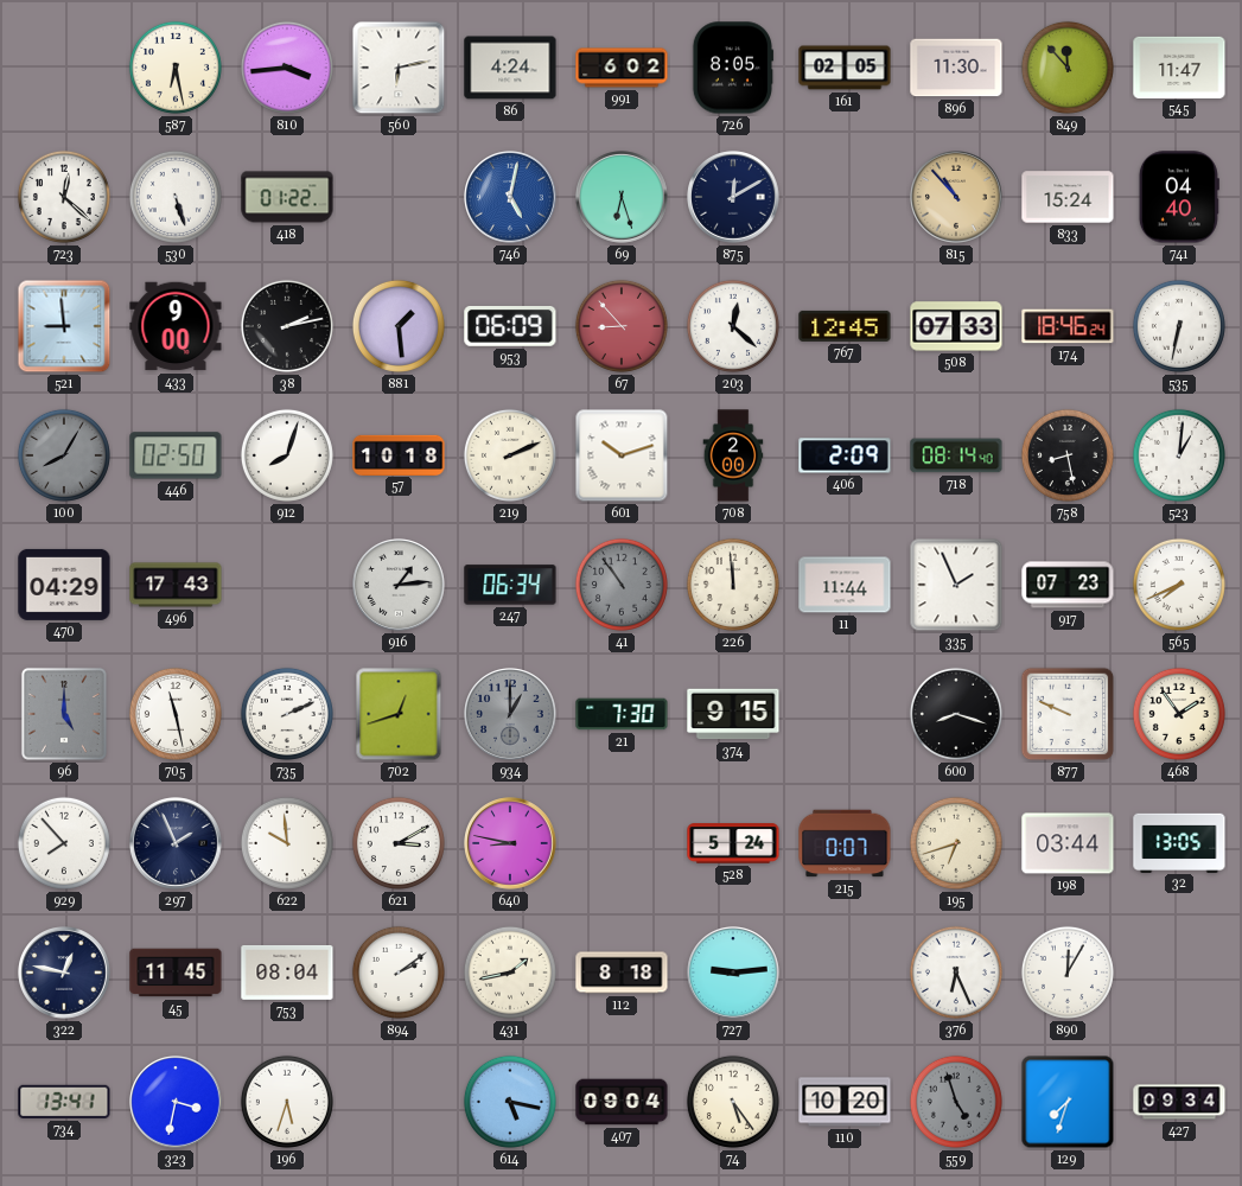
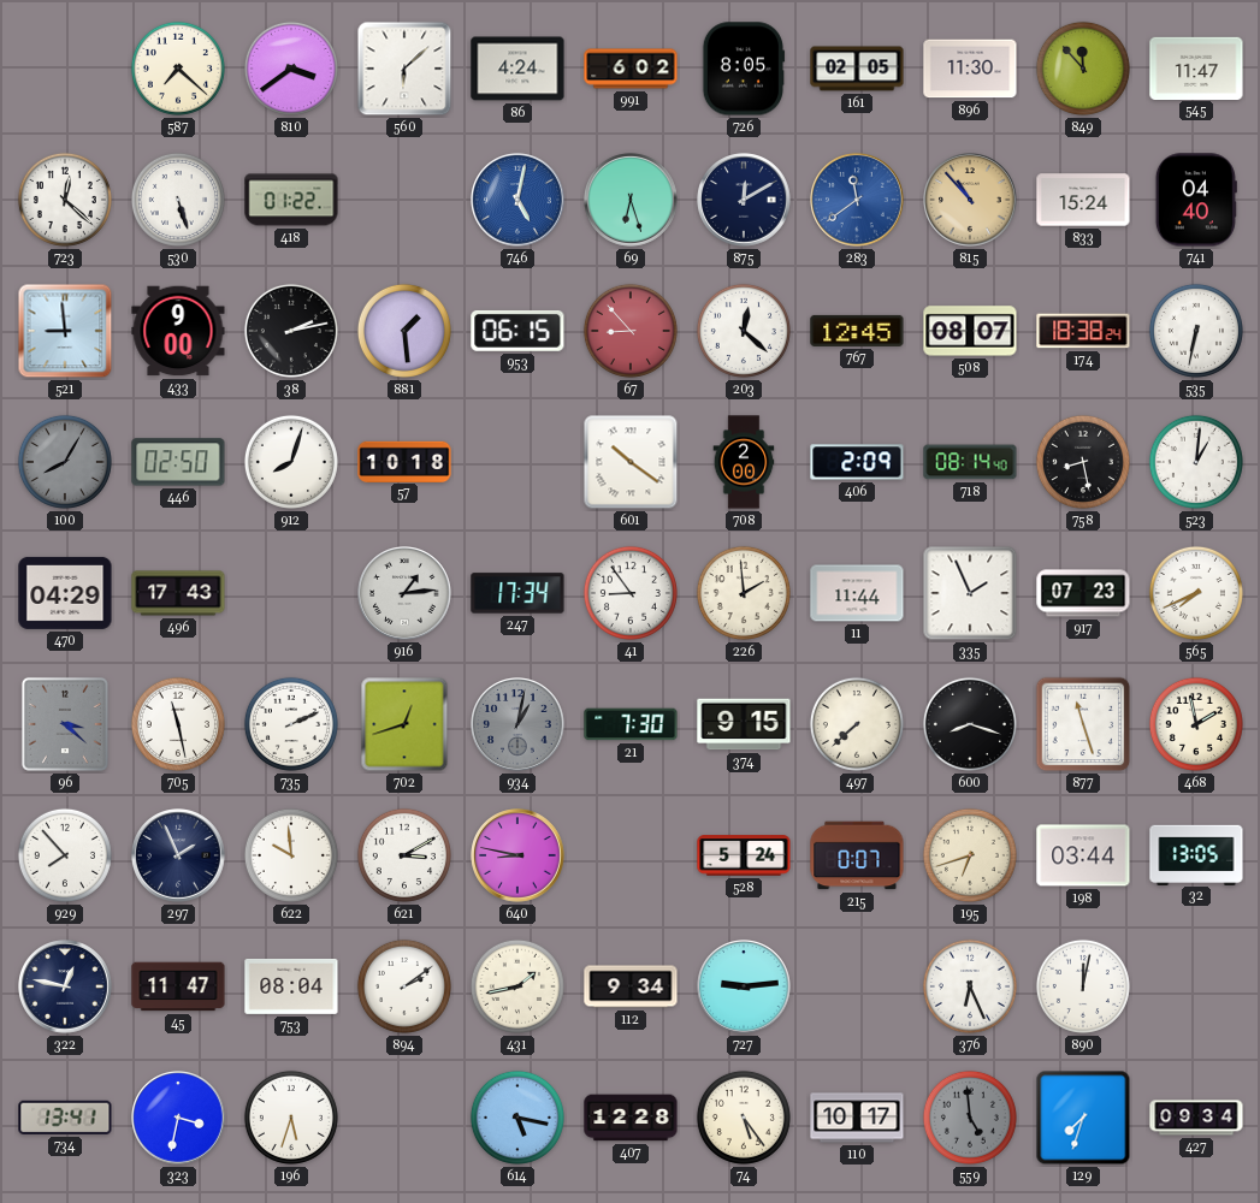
587: 6:28 -> 7:22
810: 3:44 -> 3:39
560: 6:13 -> 6:08
283: none -> 11:39
953: 06:09 -> 06:15
508: 07:33 -> 08:07
174: 18:46 -> 18:38
219: 2:11 -> none
601: 10:12 -> 10:21
247: 06:34 -> 17:34
41: 10:54 -> 8:54
41 dial: grey -> white
226: 11:59 -> 1:59
96: 5:00 -> 3:22
934: 1:00 -> 1:02
497: none -> 7:38
877: 9:49 -> 11:27
468: 1:54 -> 1:58
45: 11:45 -> 11:47
112: 8:18 -> 9:34
890: 12:05 -> 12:02
407: 09:04 -> 12:28
110: 10:20 -> 10:17
559: 4:57 -> 4:59
